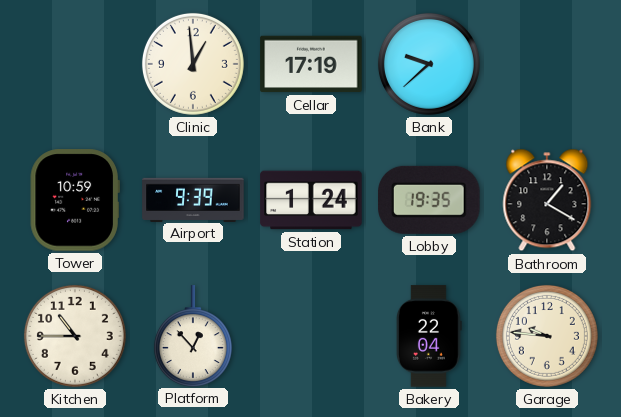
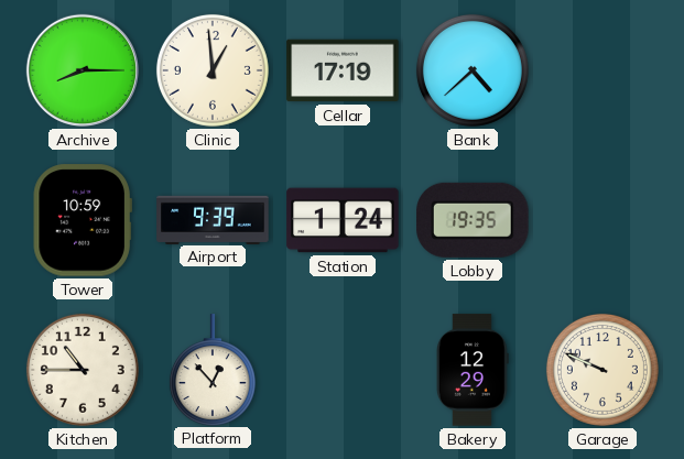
Archive: none -> 8:15
Bank: 9:38 -> 4:38
Bathroom: 1:20 -> none
Bakery: 22:04 -> 12:29
Garage: 9:46 -> 9:49
